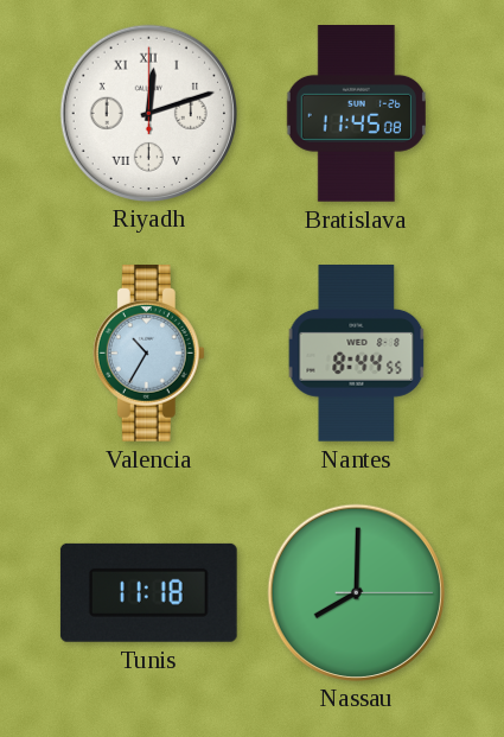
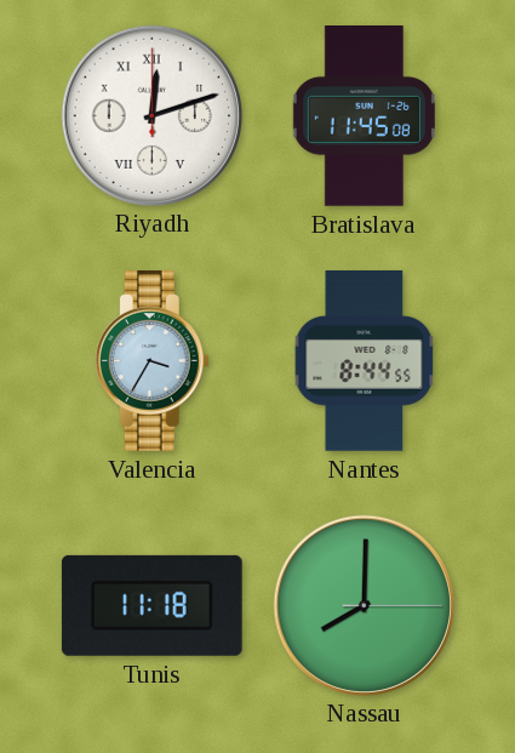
Valencia: 10:35 -> 3:35
